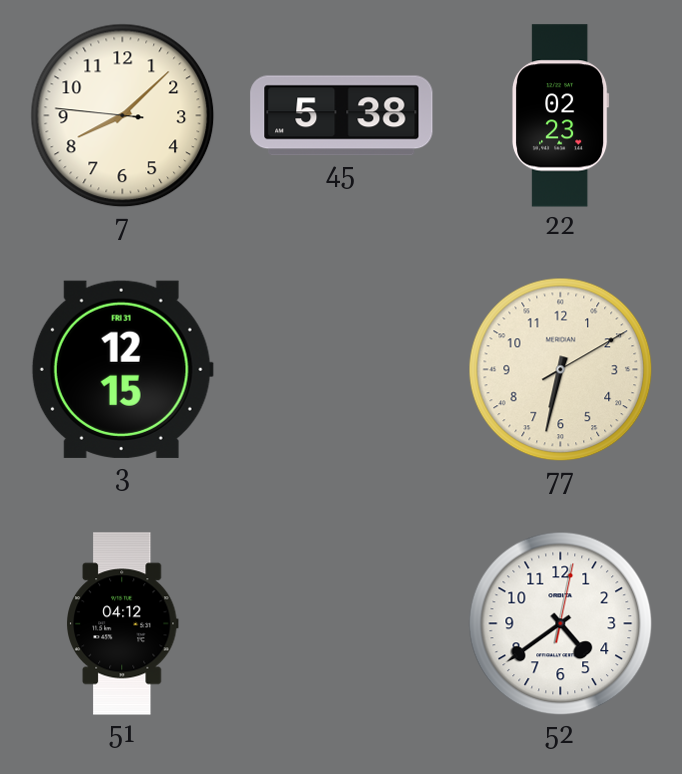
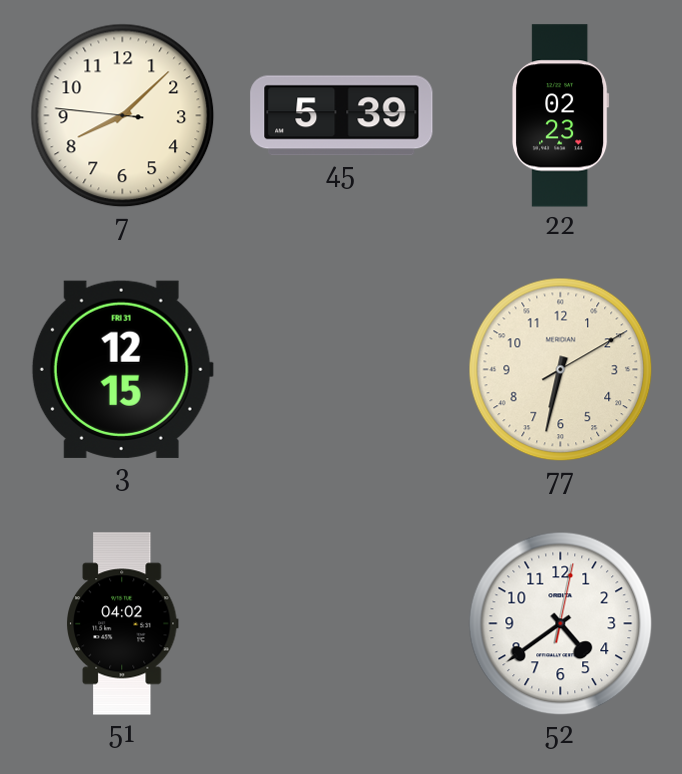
45: 5:38 -> 5:39
51: 04:12 -> 04:02
